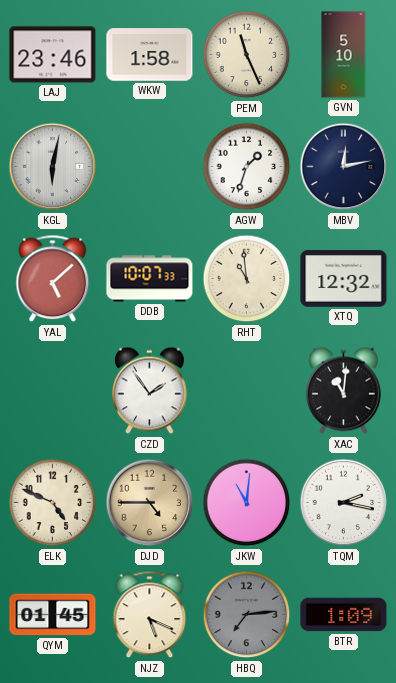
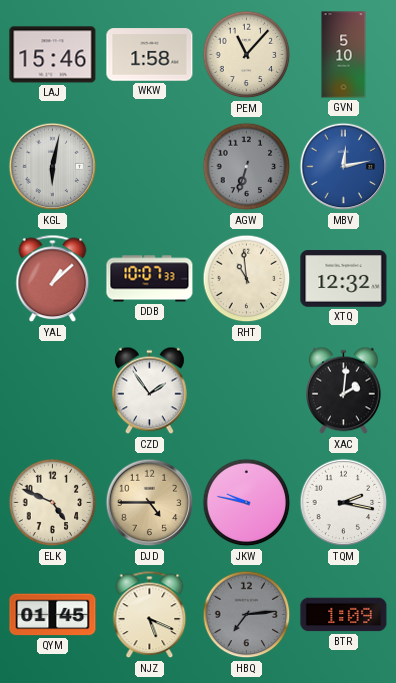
LAJ: 23:46 -> 15:46
PEM: 11:26 -> 11:07
AGW: 1:33 -> 6:33
AGW dial: white -> grey
MBV dial: navy -> blue
YAL: 5:08 -> 1:08
XAC: 11:01 -> 2:01
JKW: 11:01 -> 9:47
